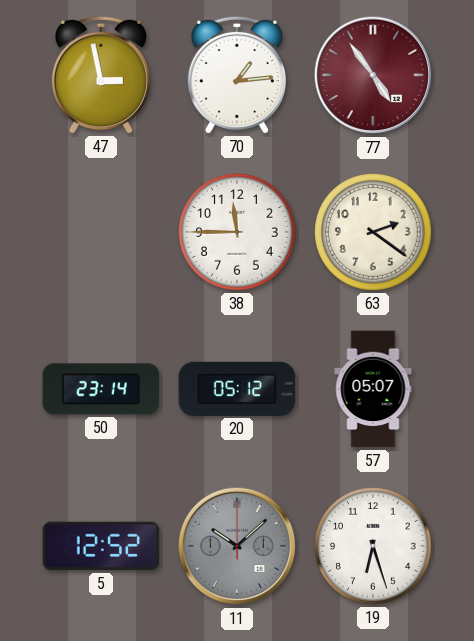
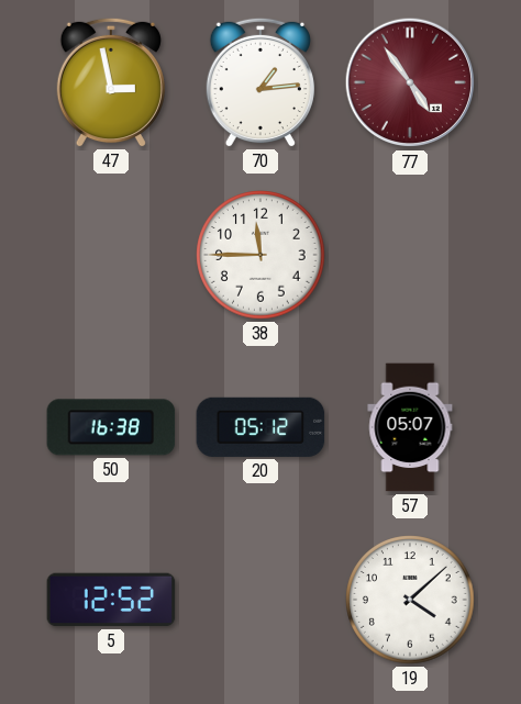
63: 2:21 -> none
50: 23:14 -> 16:38
11: 10:08 -> none
19: 6:27 -> 4:08
